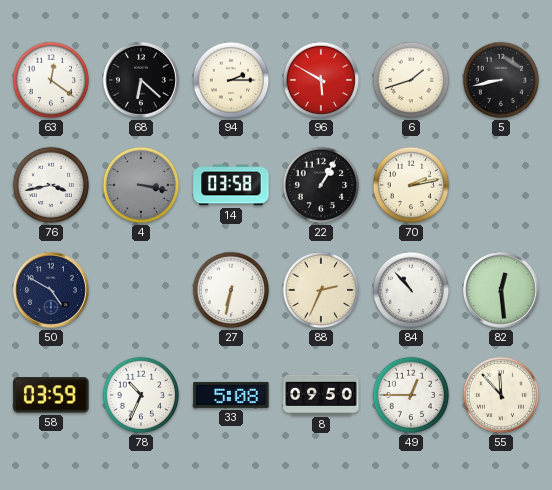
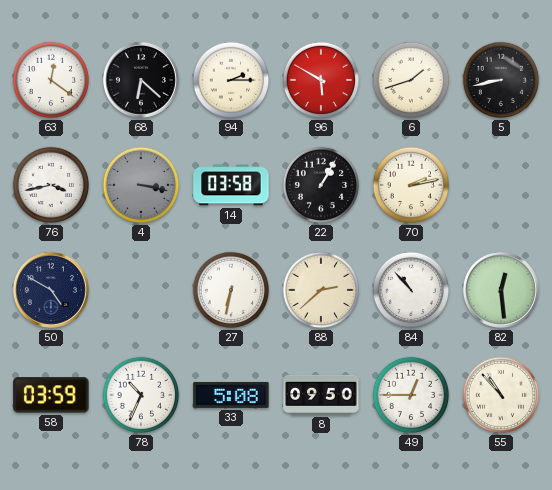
88: 2:34 -> 2:38
55: 11:53 -> 10:53
